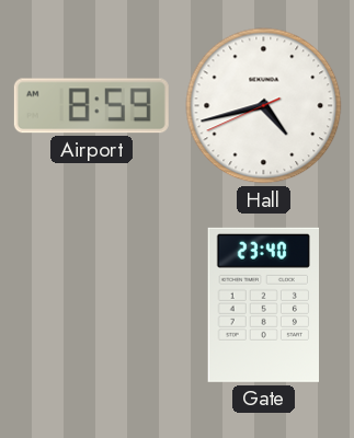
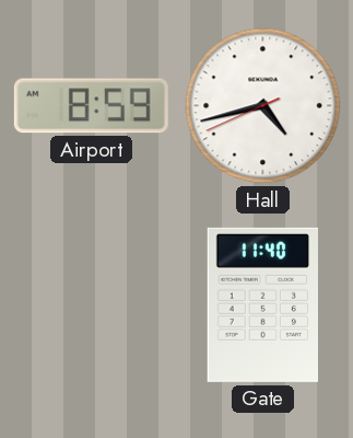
Gate: 23:40 -> 11:40
